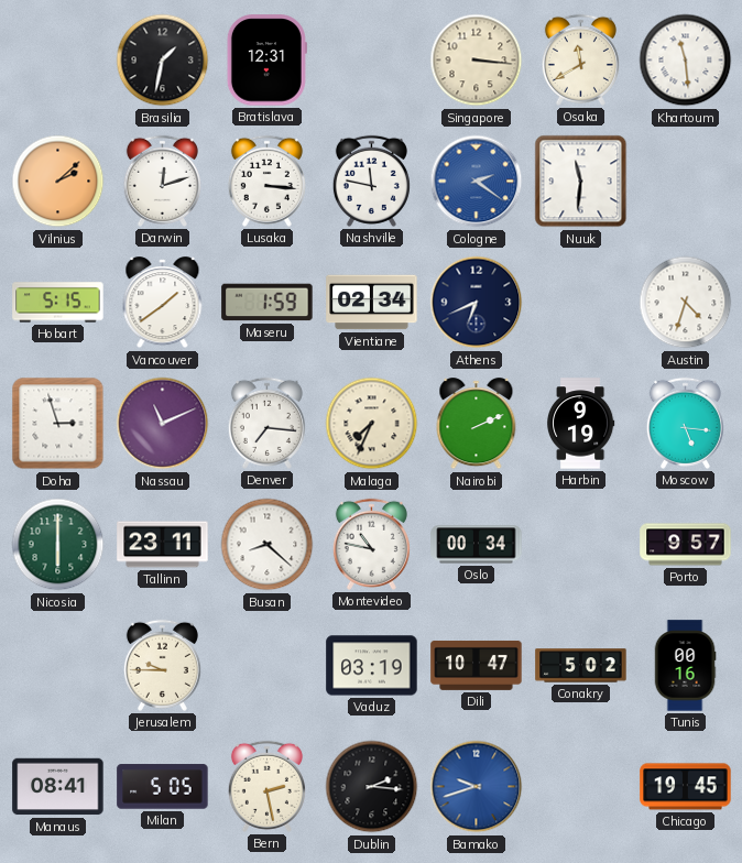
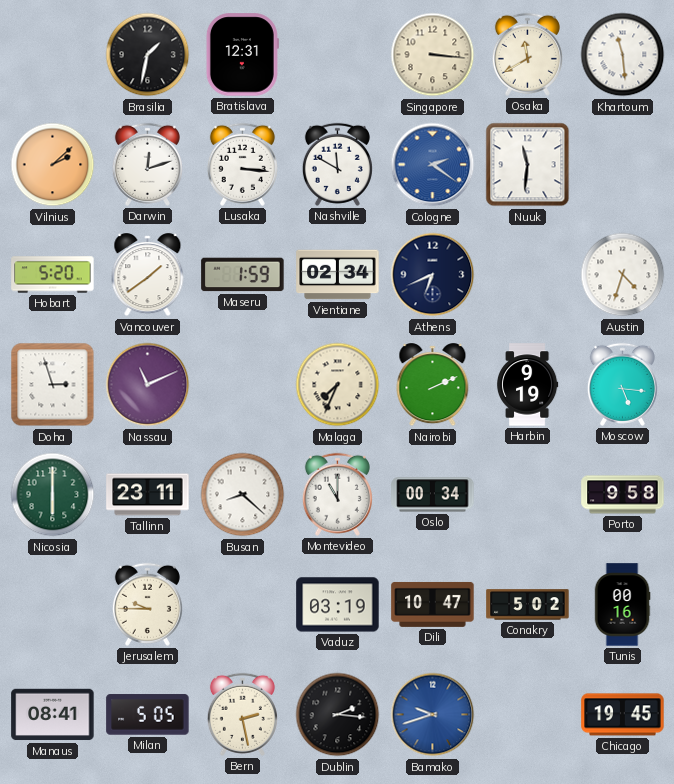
Nashville: 11:47 -> 11:50
Hobart: 5:15 -> 5:20
Denver: 7:16 -> none
Montevideo: 10:47 -> 11:00
Porto: 9:57 -> 9:58
